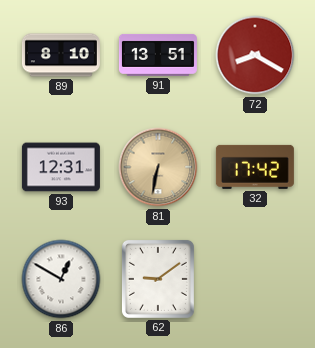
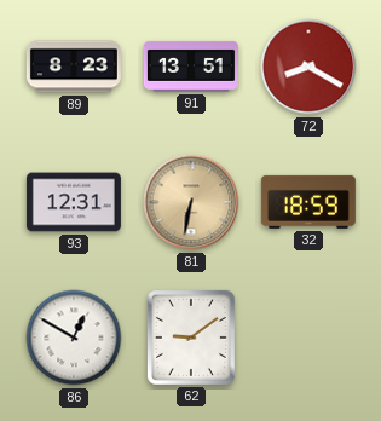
89: 8:10 -> 8:23
32: 17:42 -> 18:59
